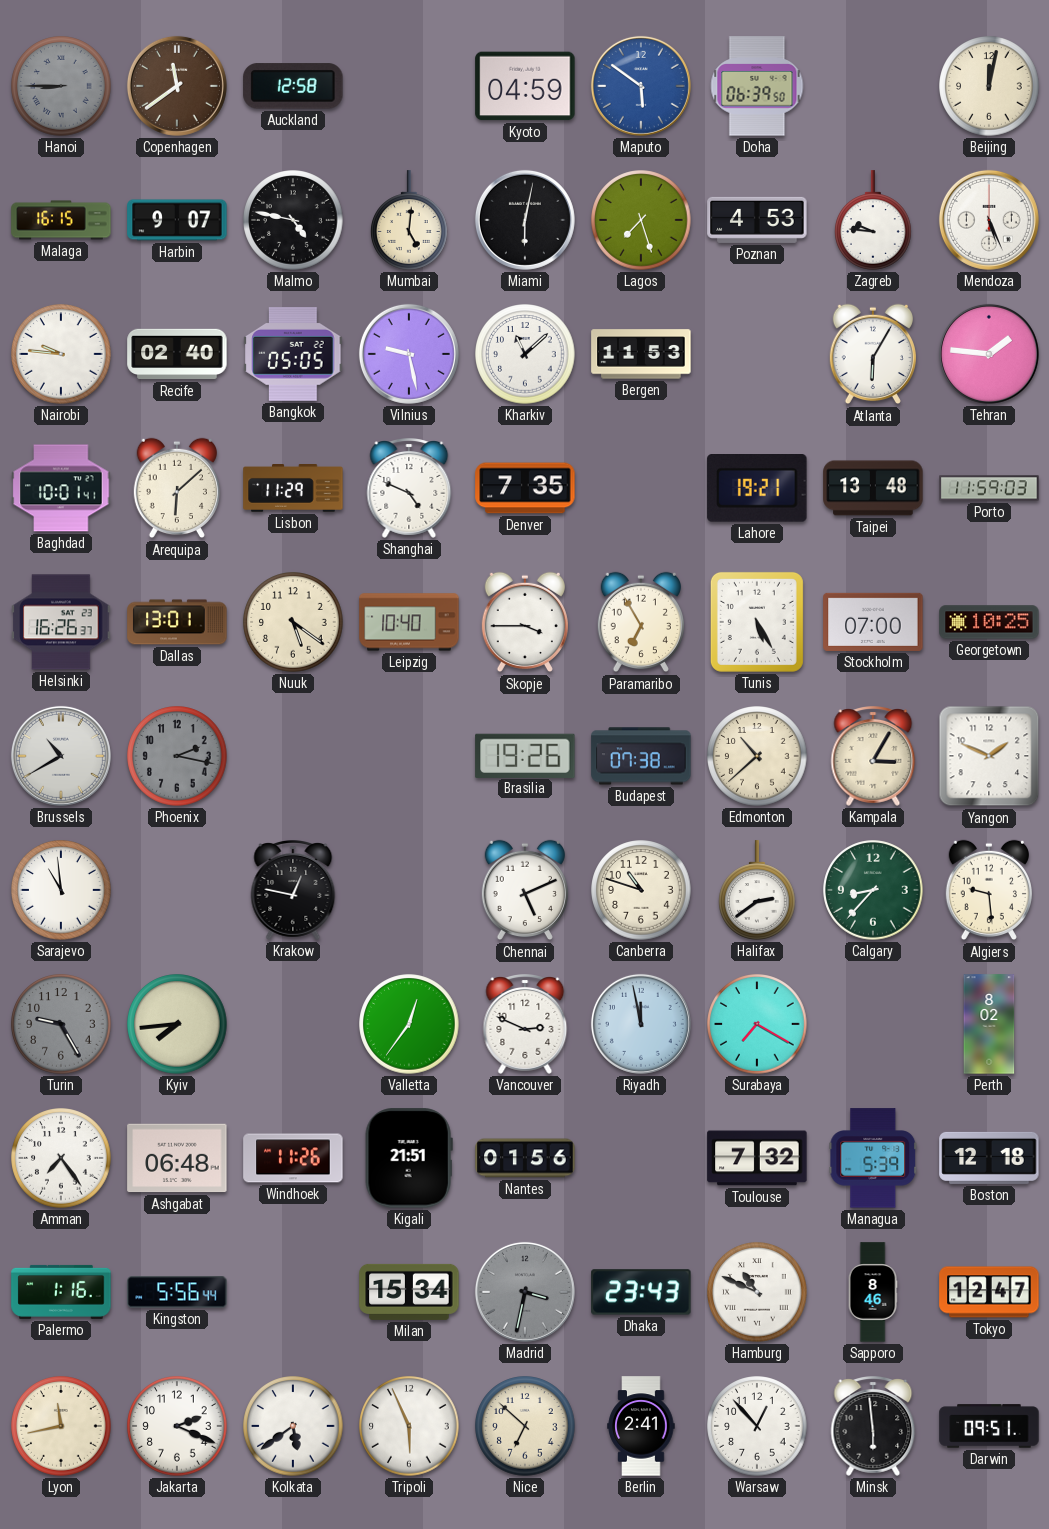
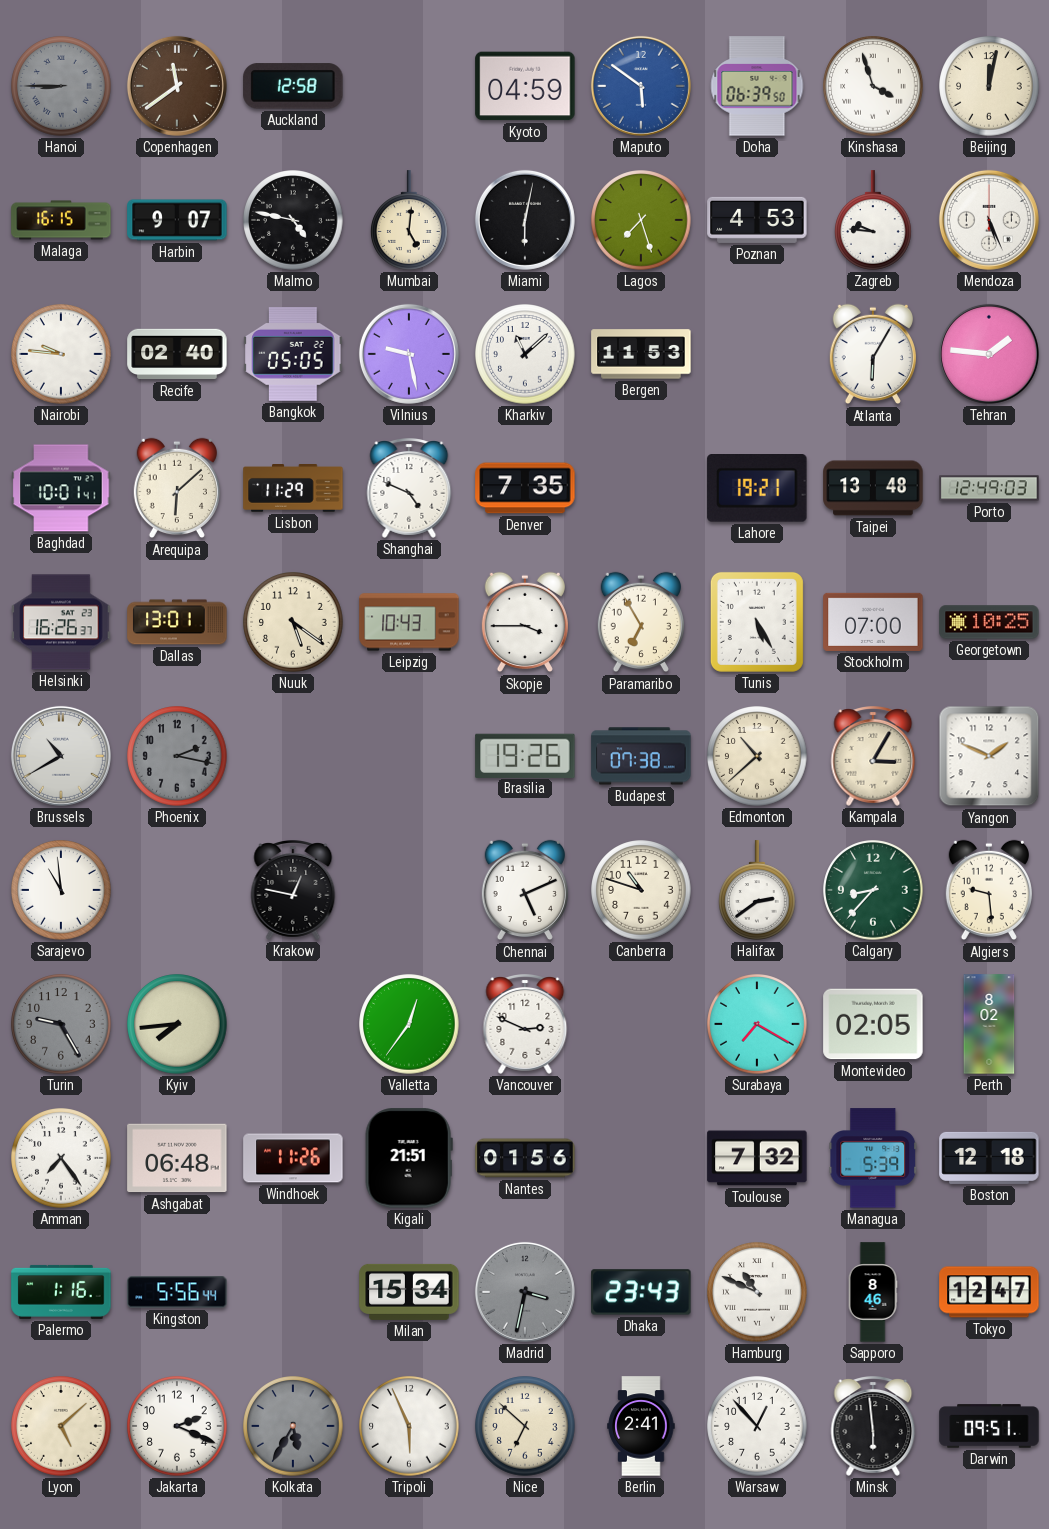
Kinshasa: none -> 3:57
Porto: 11:59 -> 12:49
Leipzig: 10:40 -> 10:43
Riyadh: 11:58 -> none
Montevideo: none -> 02:05
Lyon: 11:43 -> 5:08
Kolkata: 5:39 -> 5:35
Kolkata dial: white -> grey
